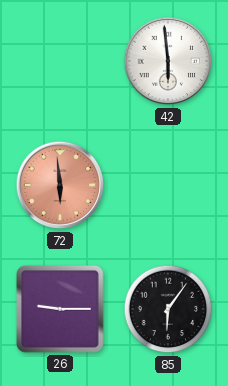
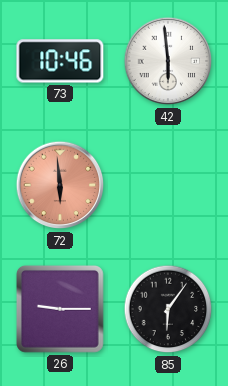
73: none -> 10:46
